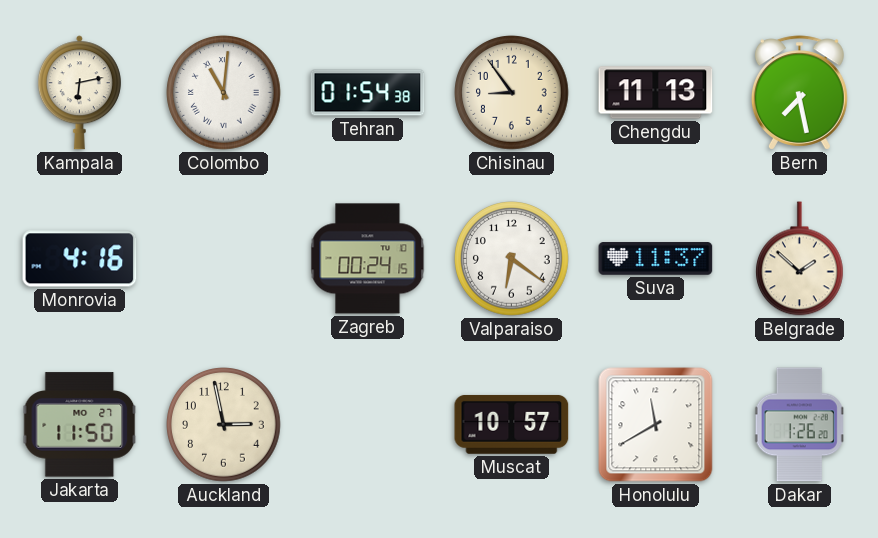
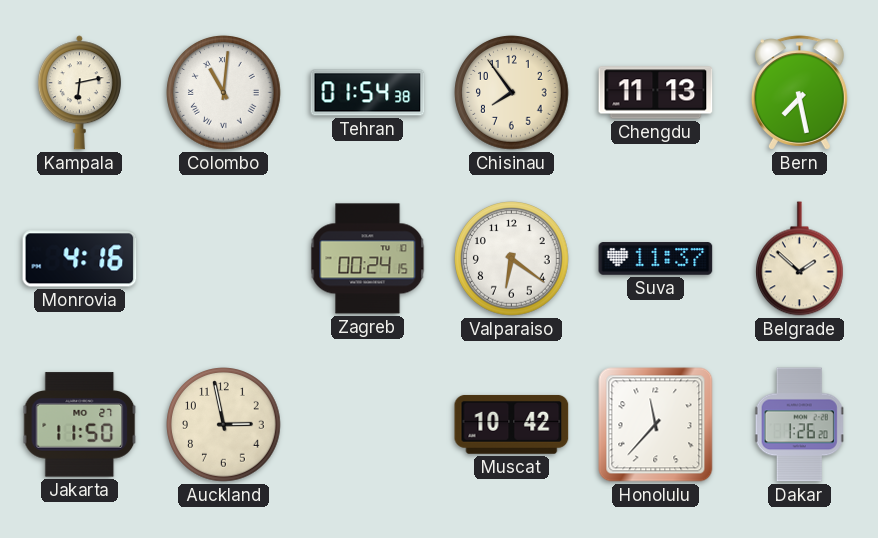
Chisinau: 8:54 -> 7:54
Muscat: 10:57 -> 10:42
Honolulu: 11:40 -> 11:37
